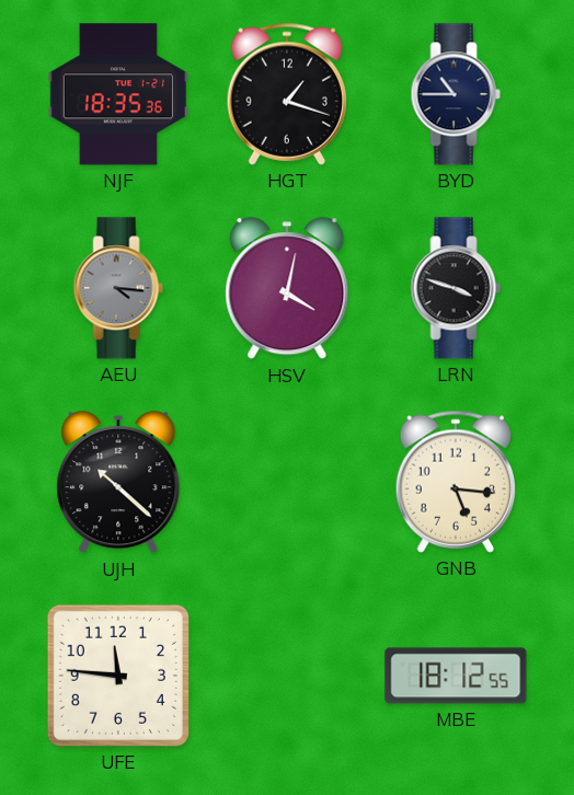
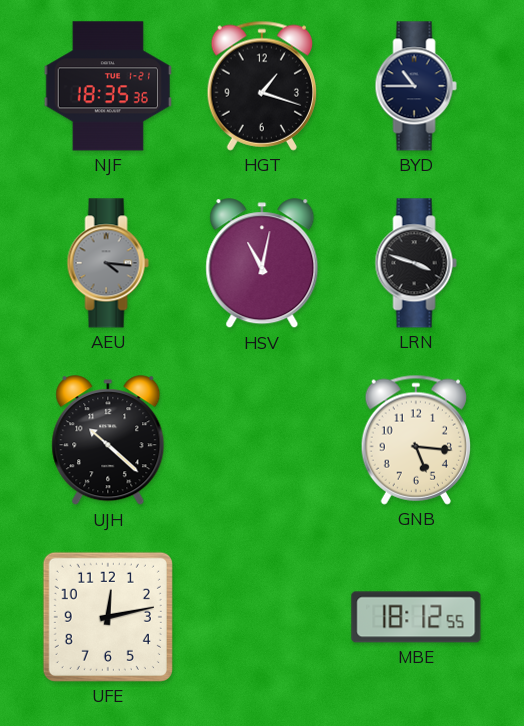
HSV: 4:02 -> 11:02
UFE: 11:46 -> 12:13
